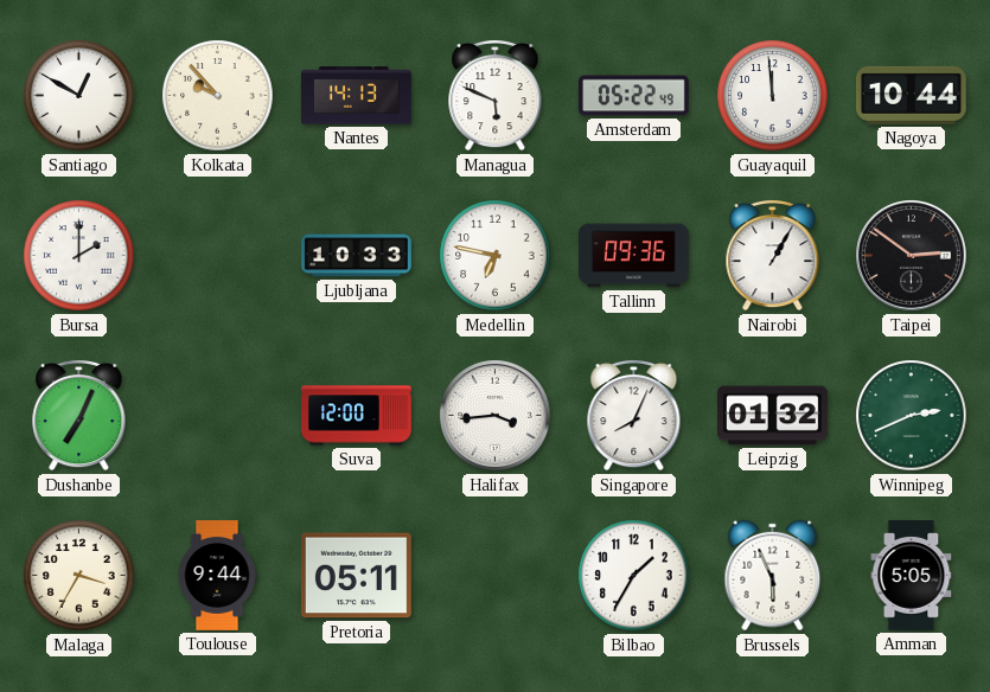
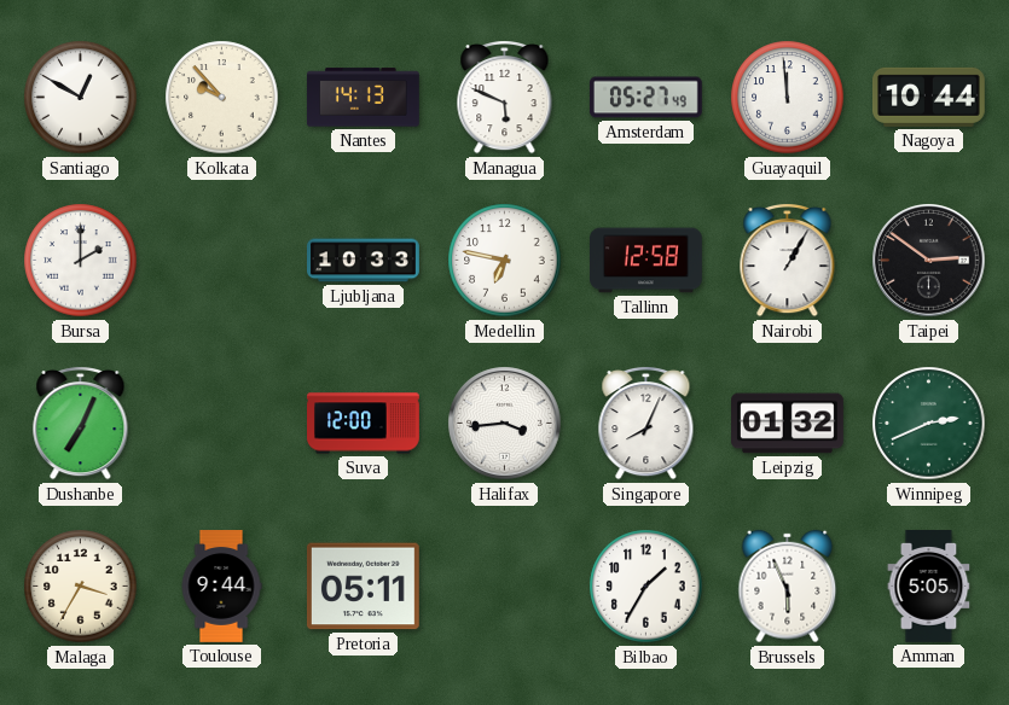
Amsterdam: 05:22 -> 05:27
Tallinn: 09:36 -> 12:58
